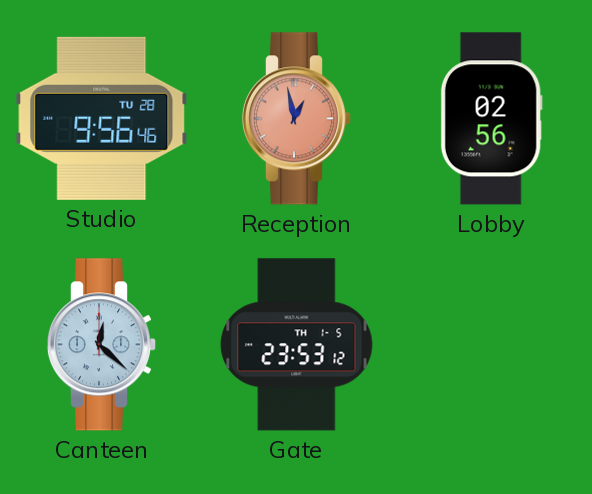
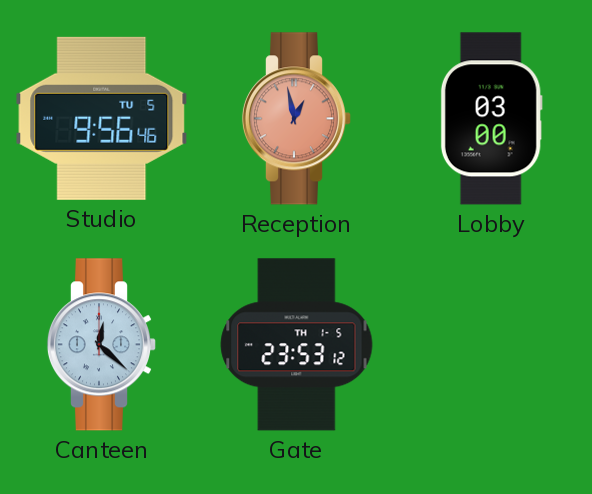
Studio date: TU 28 -> TU 5
Lobby: 02:56 -> 03:00
